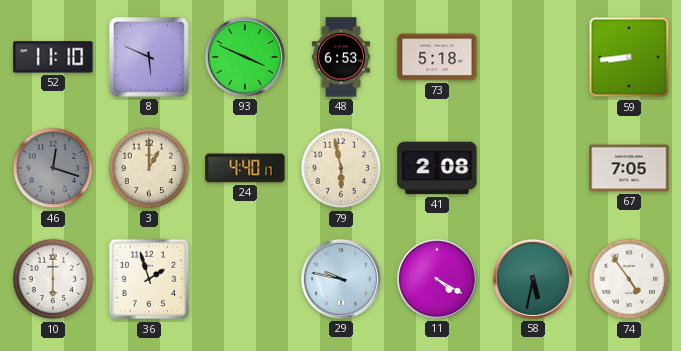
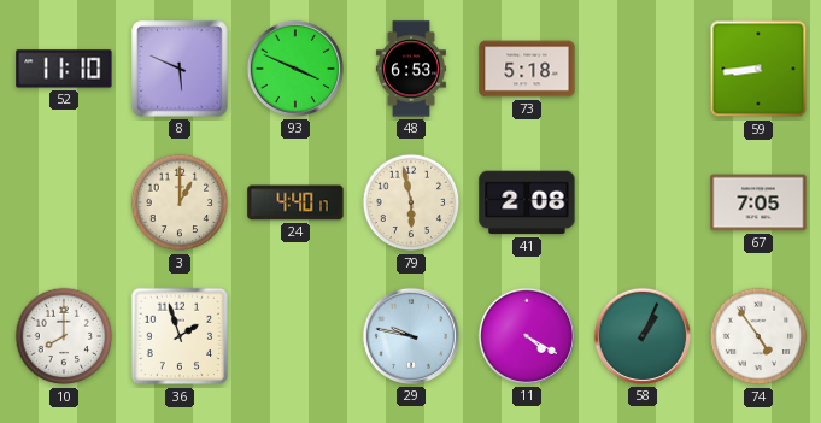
46: 12:18 -> none
10: 6:00 -> 8:00
58: 5:32 -> 1:04
